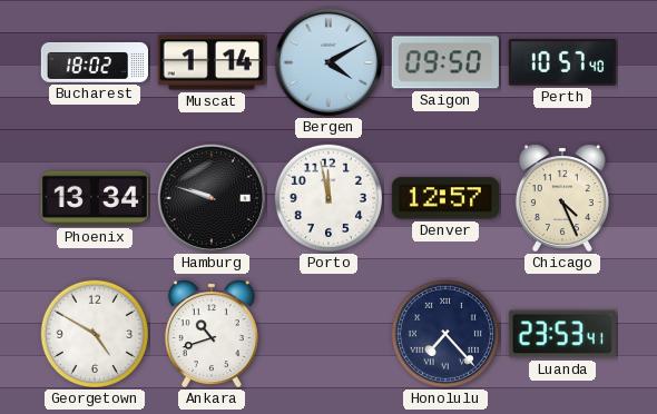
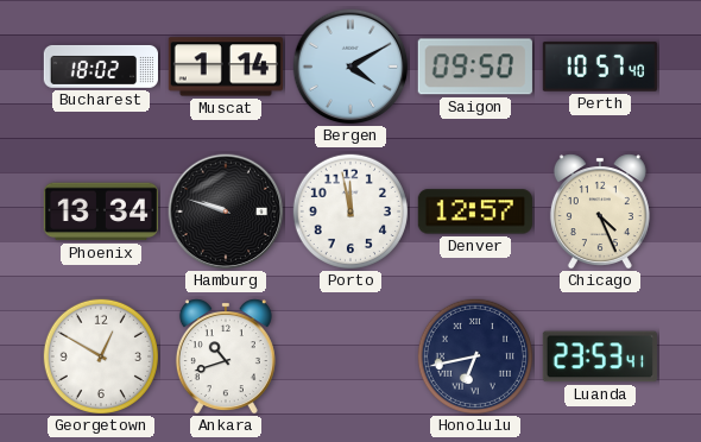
Georgetown: 4:50 -> 12:50
Honolulu: 7:23 -> 6:43
